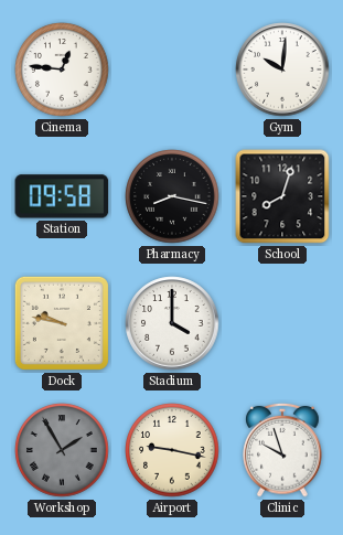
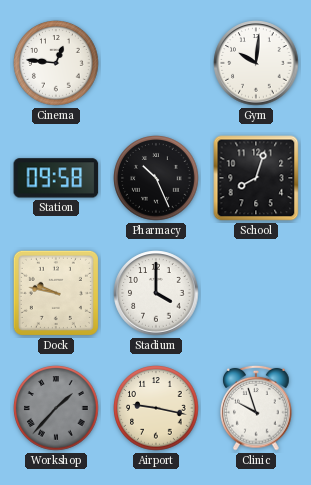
Pharmacy: 8:17 -> 10:26
Workshop: 1:55 -> 1:37
